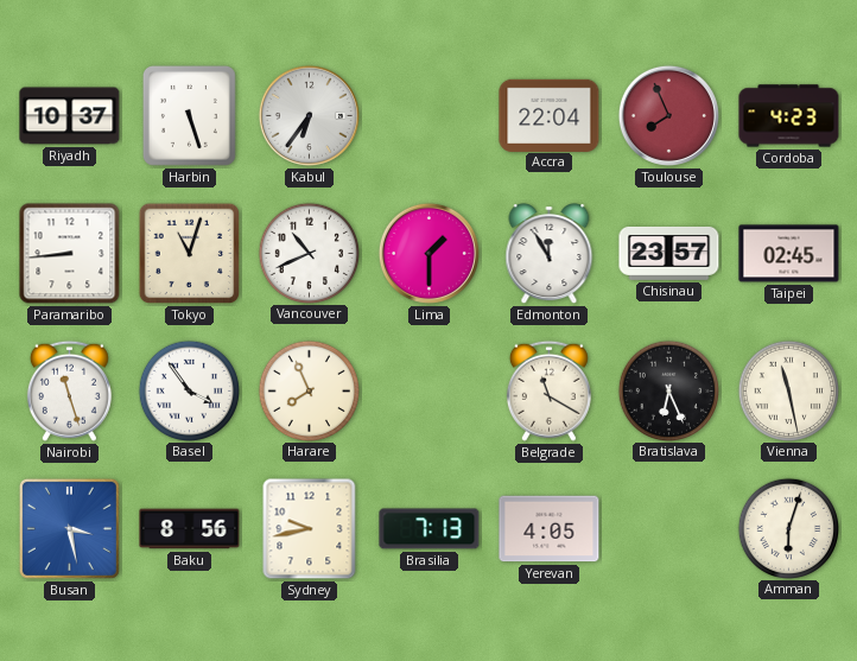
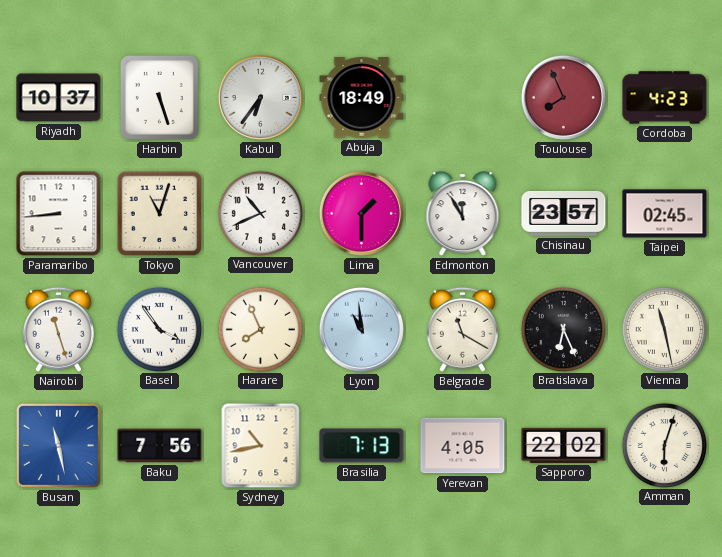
Abuja: none -> 18:49
Accra: 22:04 -> none
Lyon: none -> 10:59
Busan: 3:28 -> 11:28
Baku: 8:56 -> 7:56
Sydney: 9:43 -> 10:43
Sapporo: none -> 22:02
